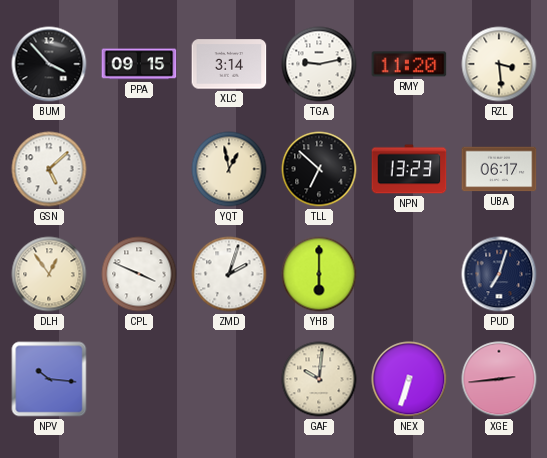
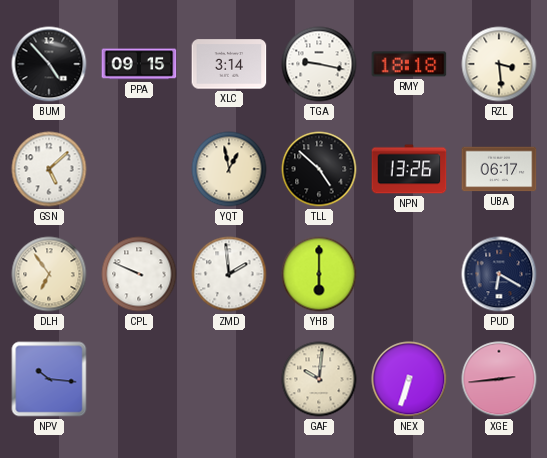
BUM: 3:53 -> 4:53
TGA: 9:13 -> 9:17
RMY: 11:20 -> 18:18
TLL: 6:52 -> 4:52
NPN: 13:23 -> 13:26
DLH: 12:54 -> 6:54
CPL: 3:49 -> 9:49
ZMD: 2:03 -> 1:59
PUD: 7:03 -> 6:20
